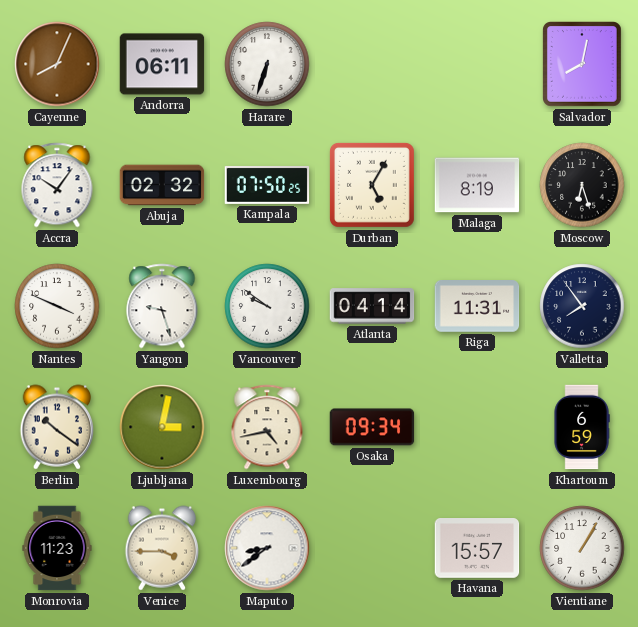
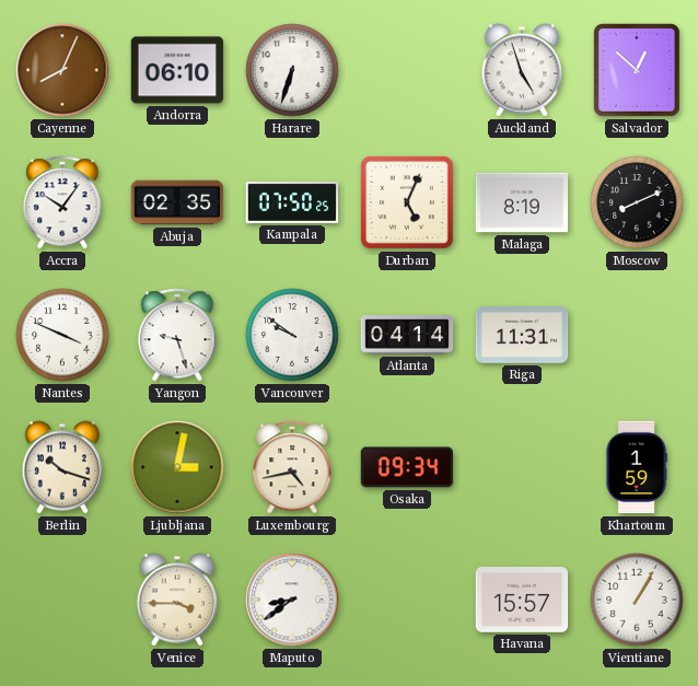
Andorra: 06:11 -> 06:10
Auckland: none -> 4:57
Salvador: 8:02 -> 12:52
Abuja: 02:32 -> 02:35
Durban: 5:05 -> 5:04
Moscow: 6:27 -> 8:11
Valletta: 7:54 -> none
Berlin: 10:21 -> 10:18
Khartoum: 6:59 -> 1:59
Monrovia: 11:23 -> none
